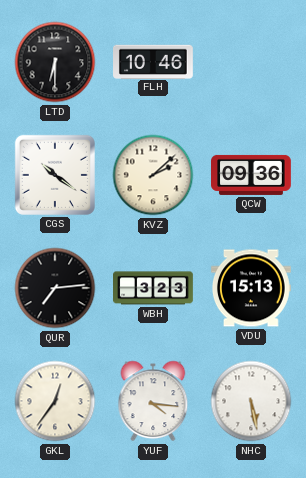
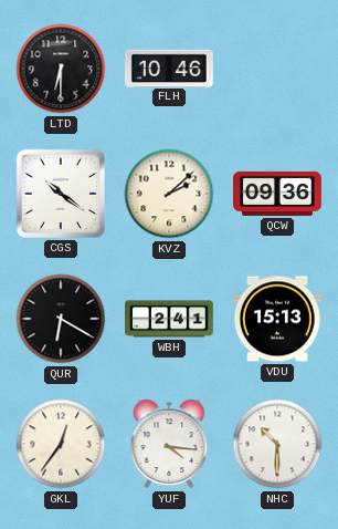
QUR: 7:14 -> 6:20
WBH: 3:23 -> 2:41
NHC: 5:28 -> 10:30
